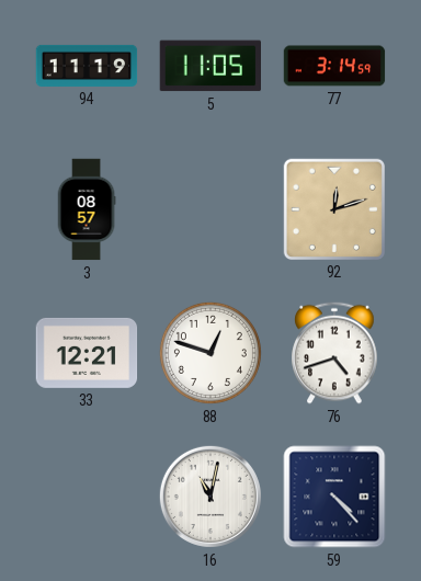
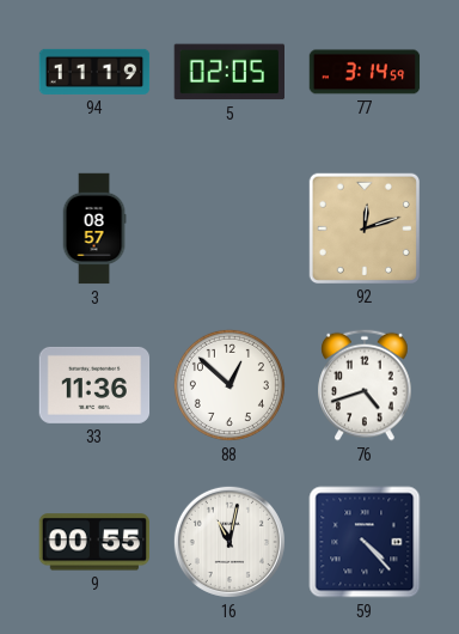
5: 11:05 -> 02:05
33: 12:21 -> 11:36
88: 12:48 -> 12:52
9: none -> 00:55
